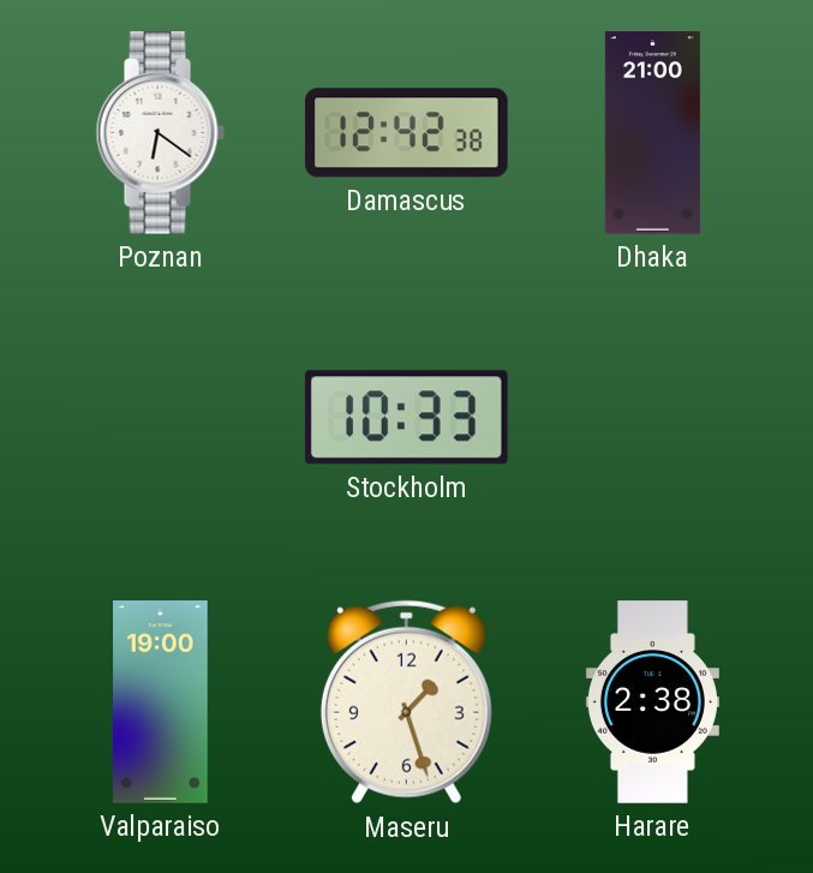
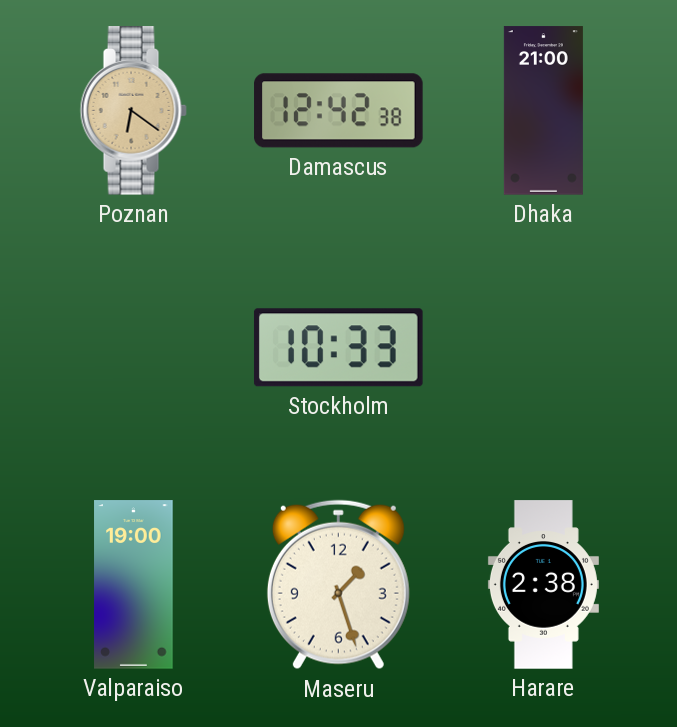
Poznan dial: white -> champagne
